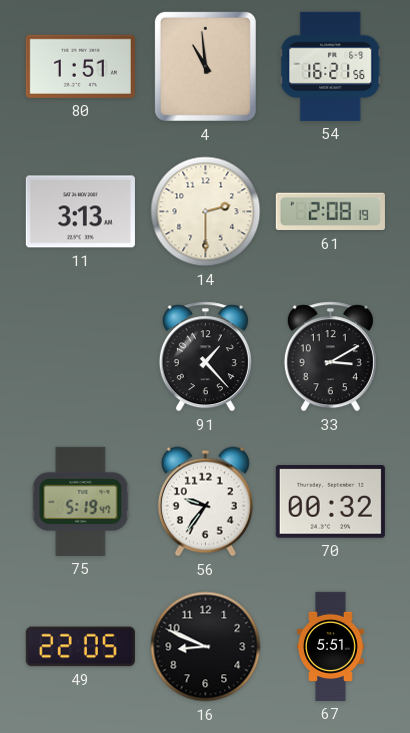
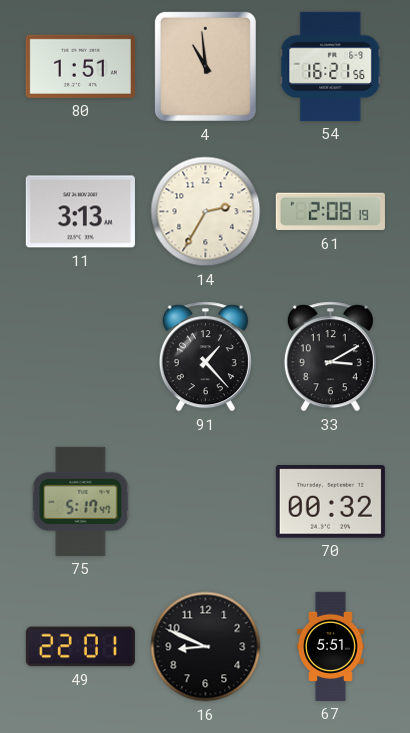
14: 2:30 -> 2:35
75: 5:19 -> 5:17
56: 9:36 -> none
49: 22:05 -> 22:01
